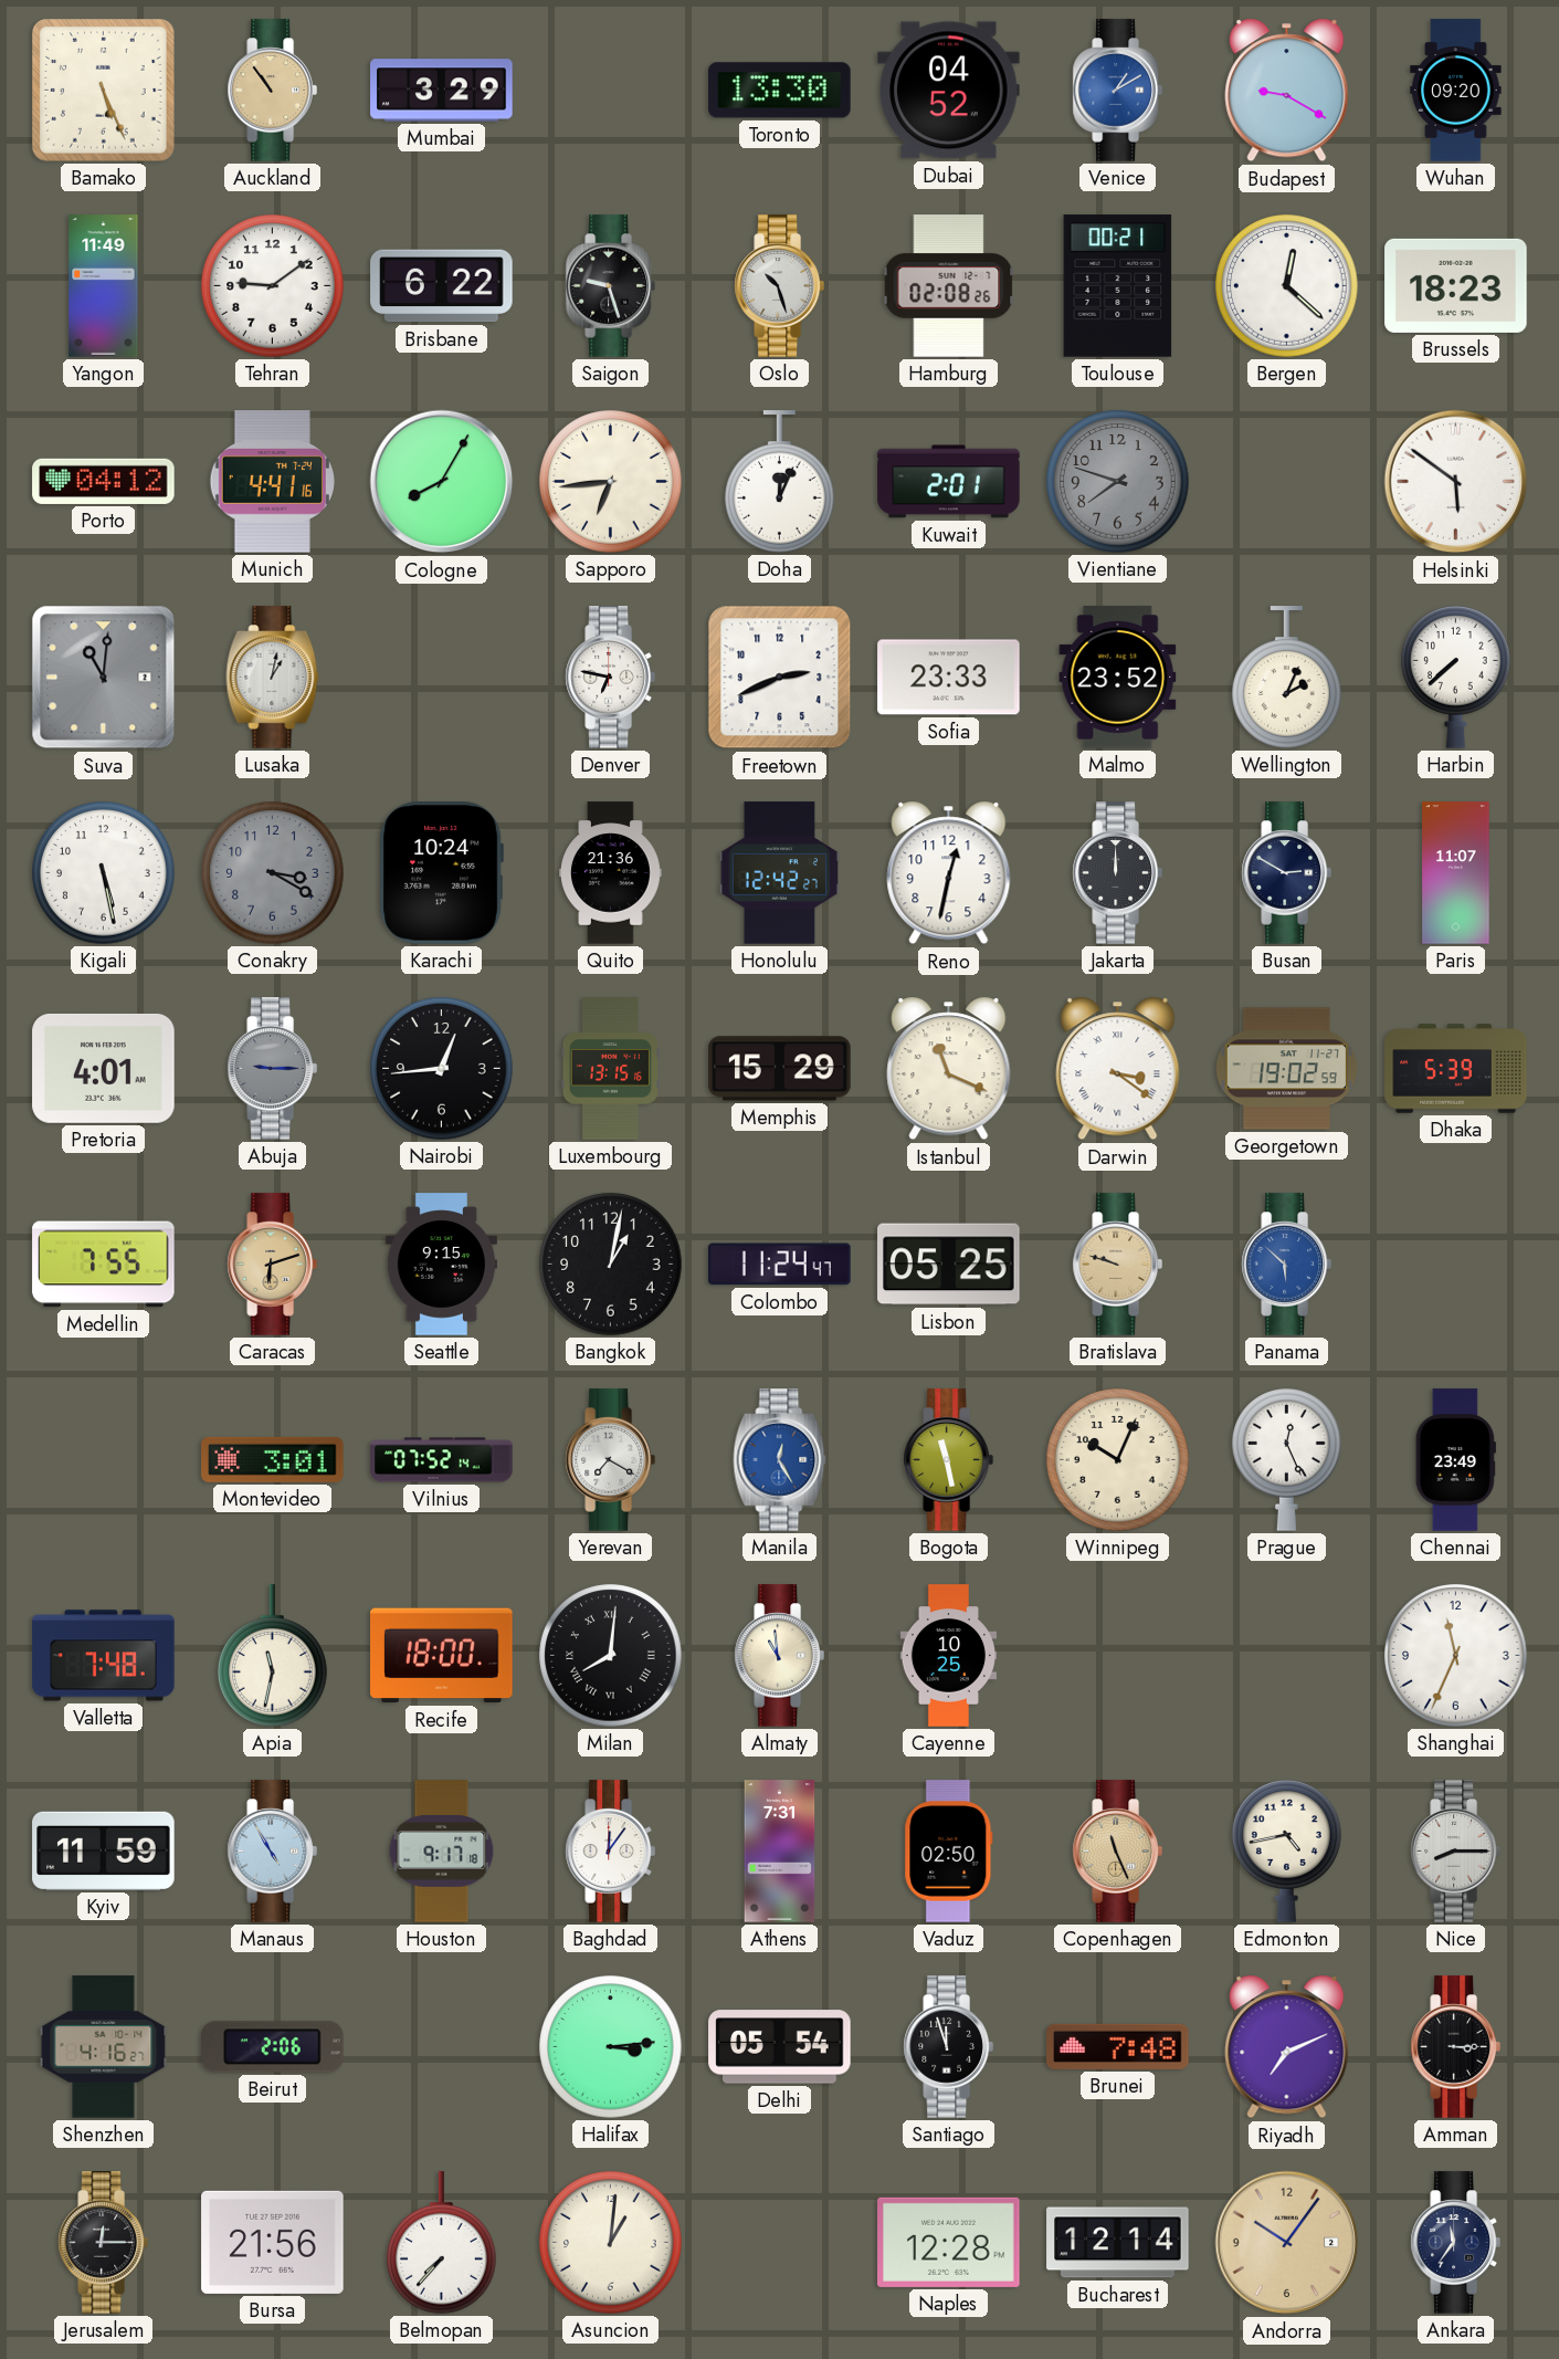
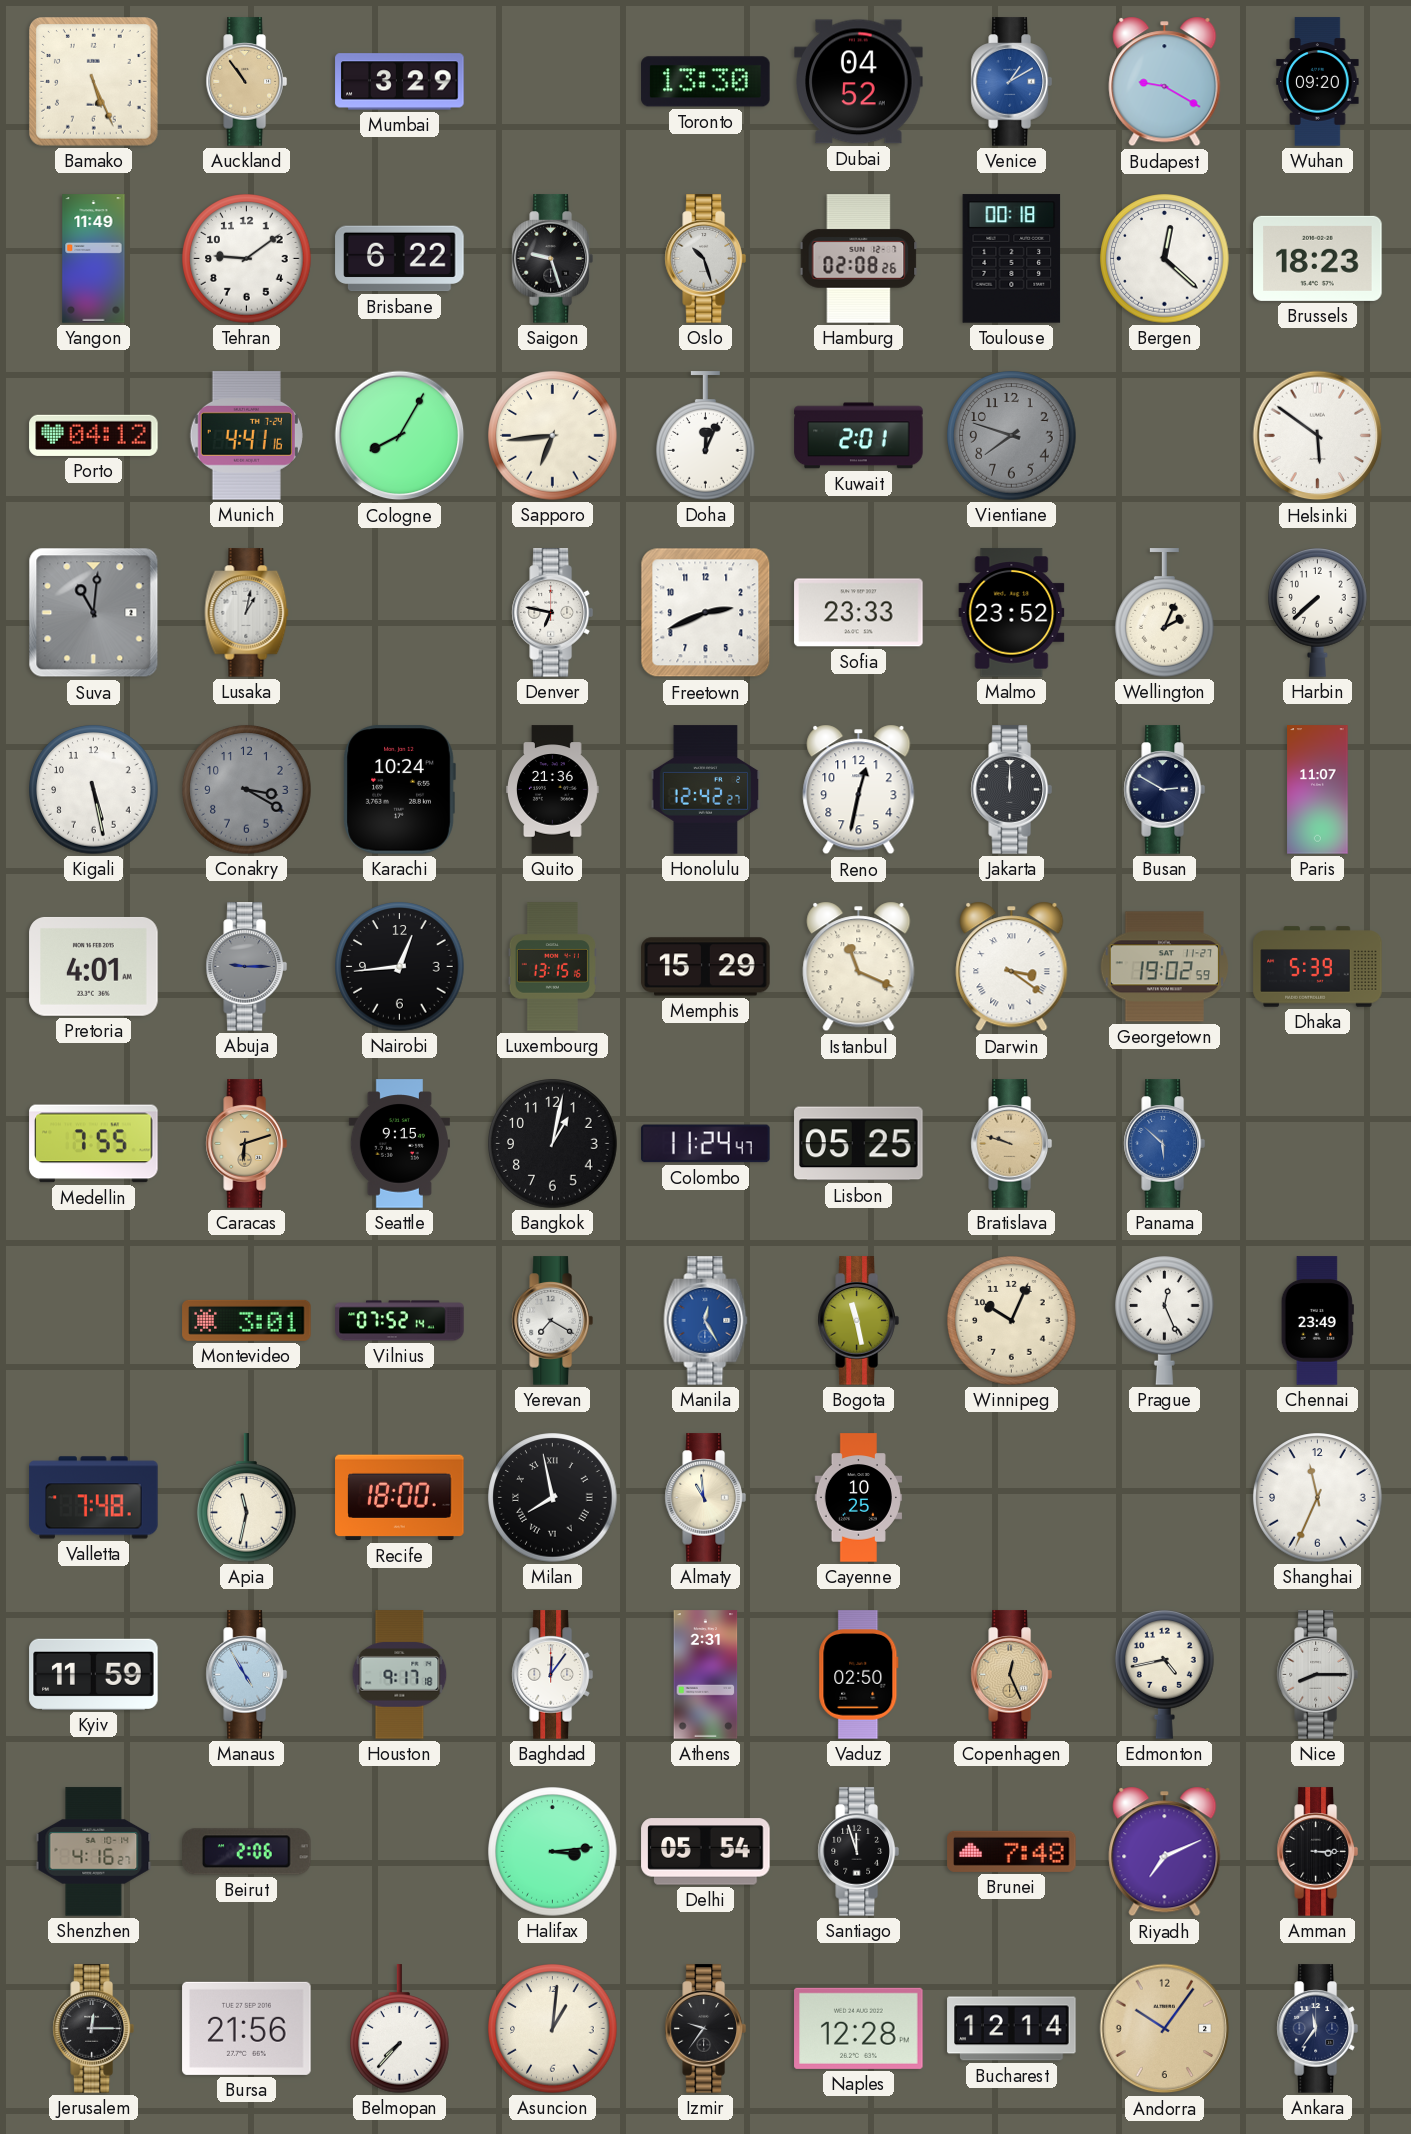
Toulouse: 00:21 -> 00:18
Milan: 8:01 -> 7:58
Athens: 7:31 -> 2:31
Copenhagen: 11:26 -> 12:26
Izmir: none -> 9:36
